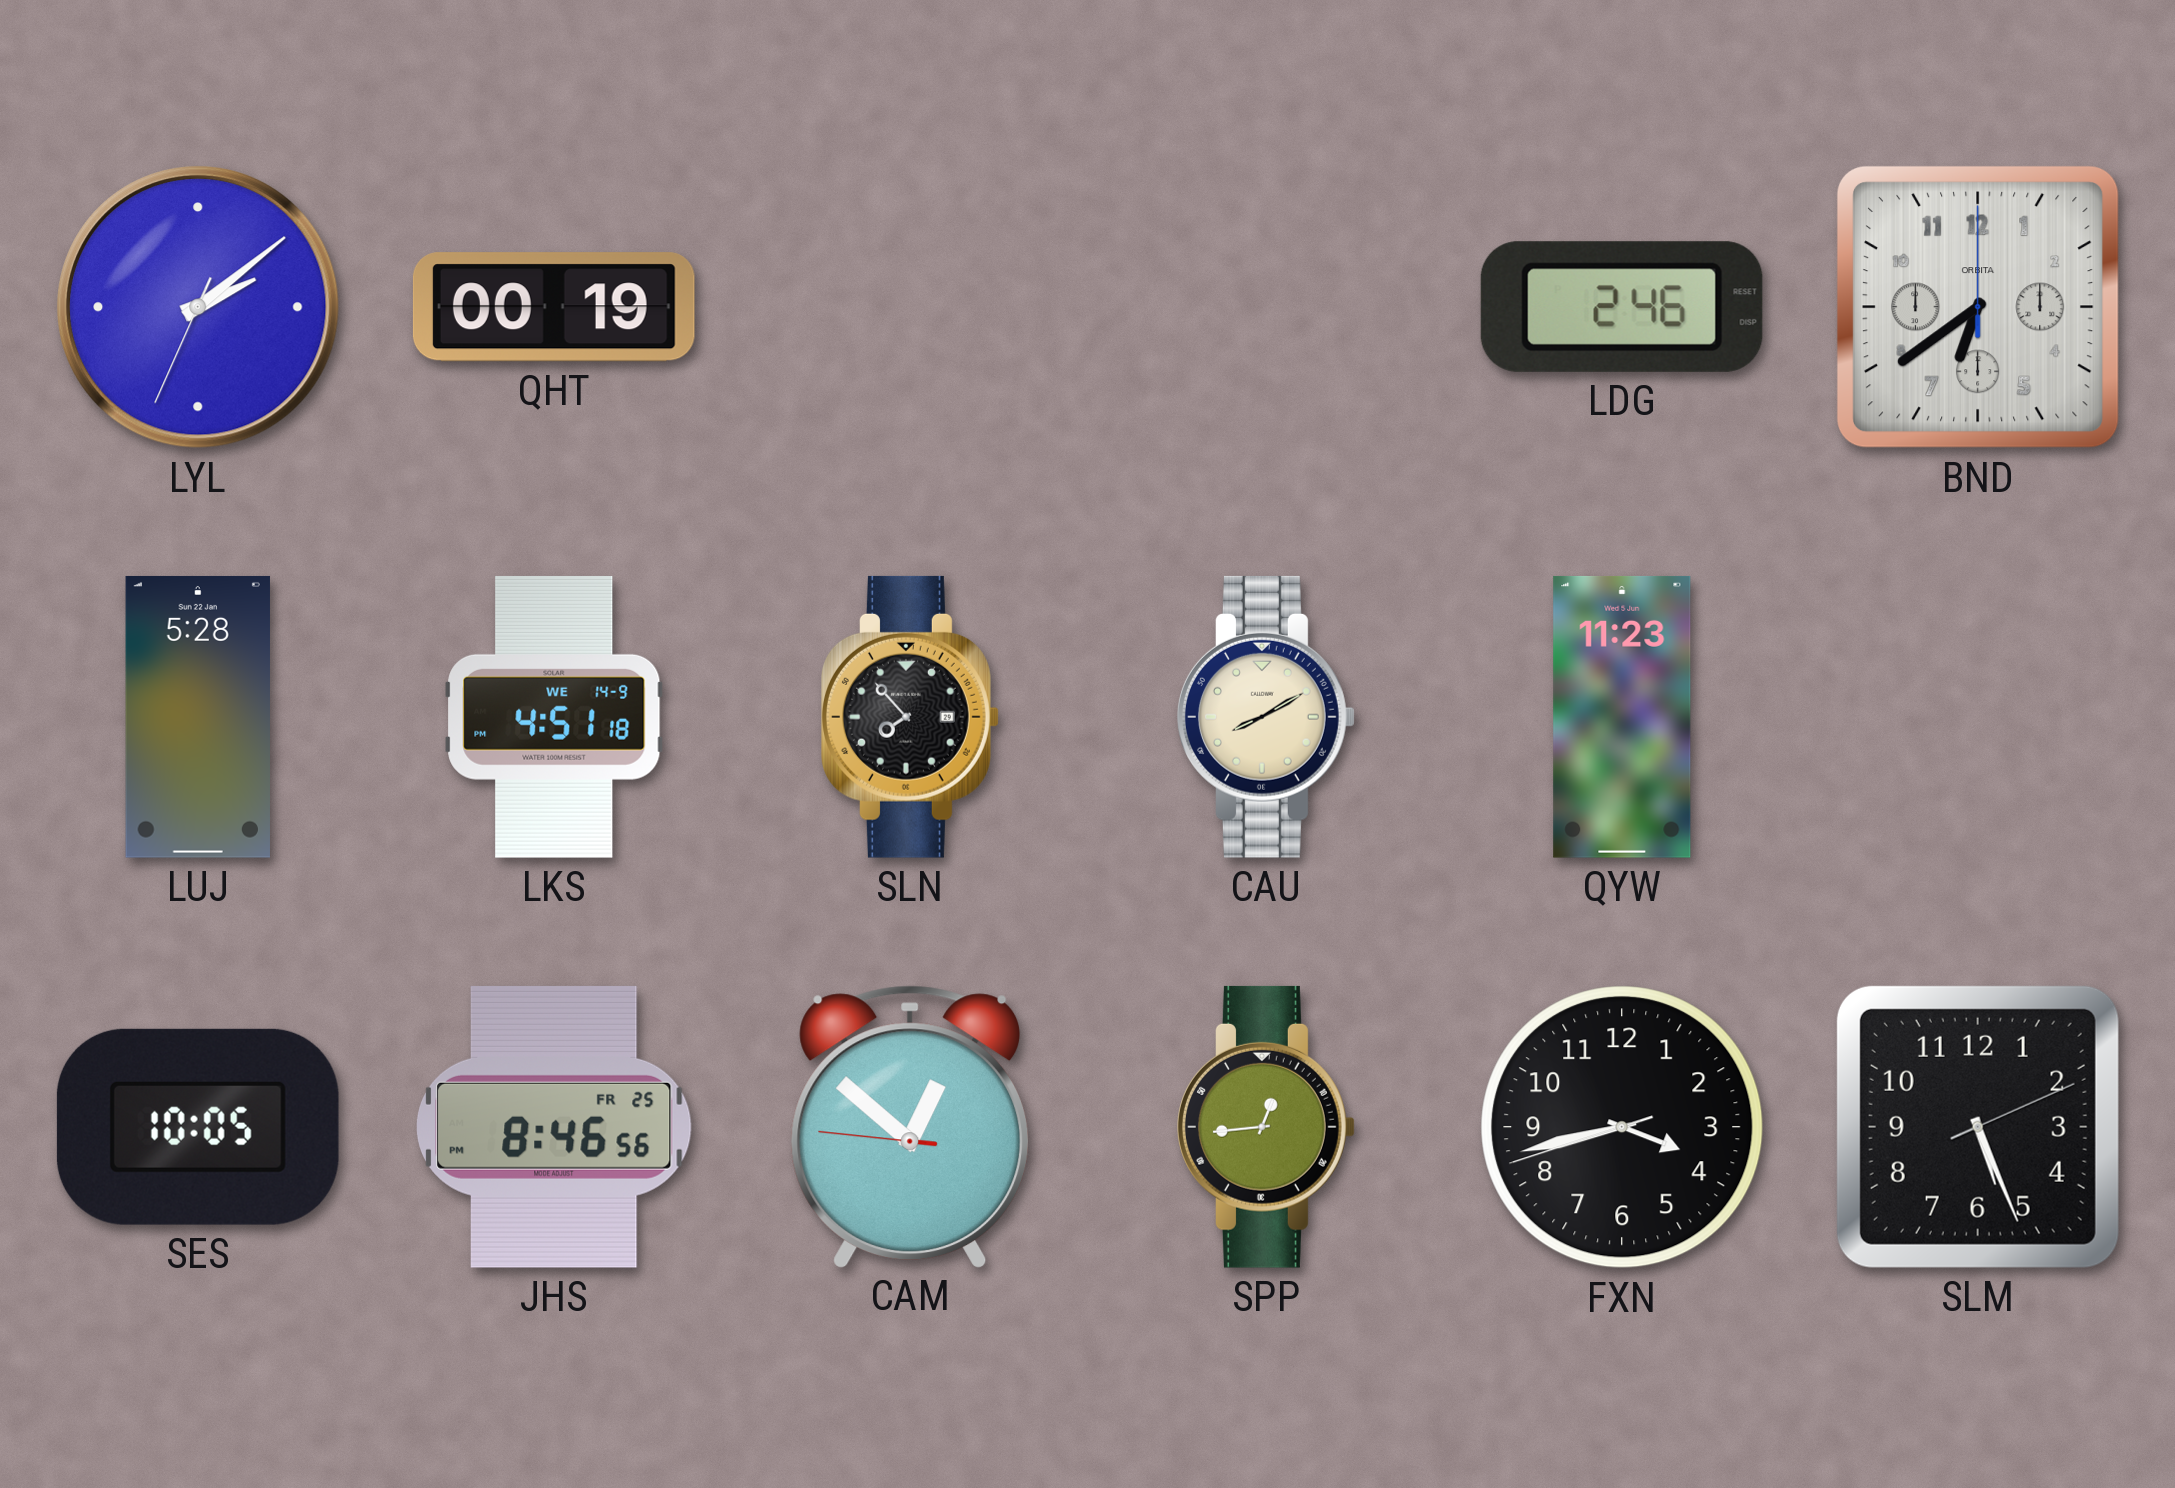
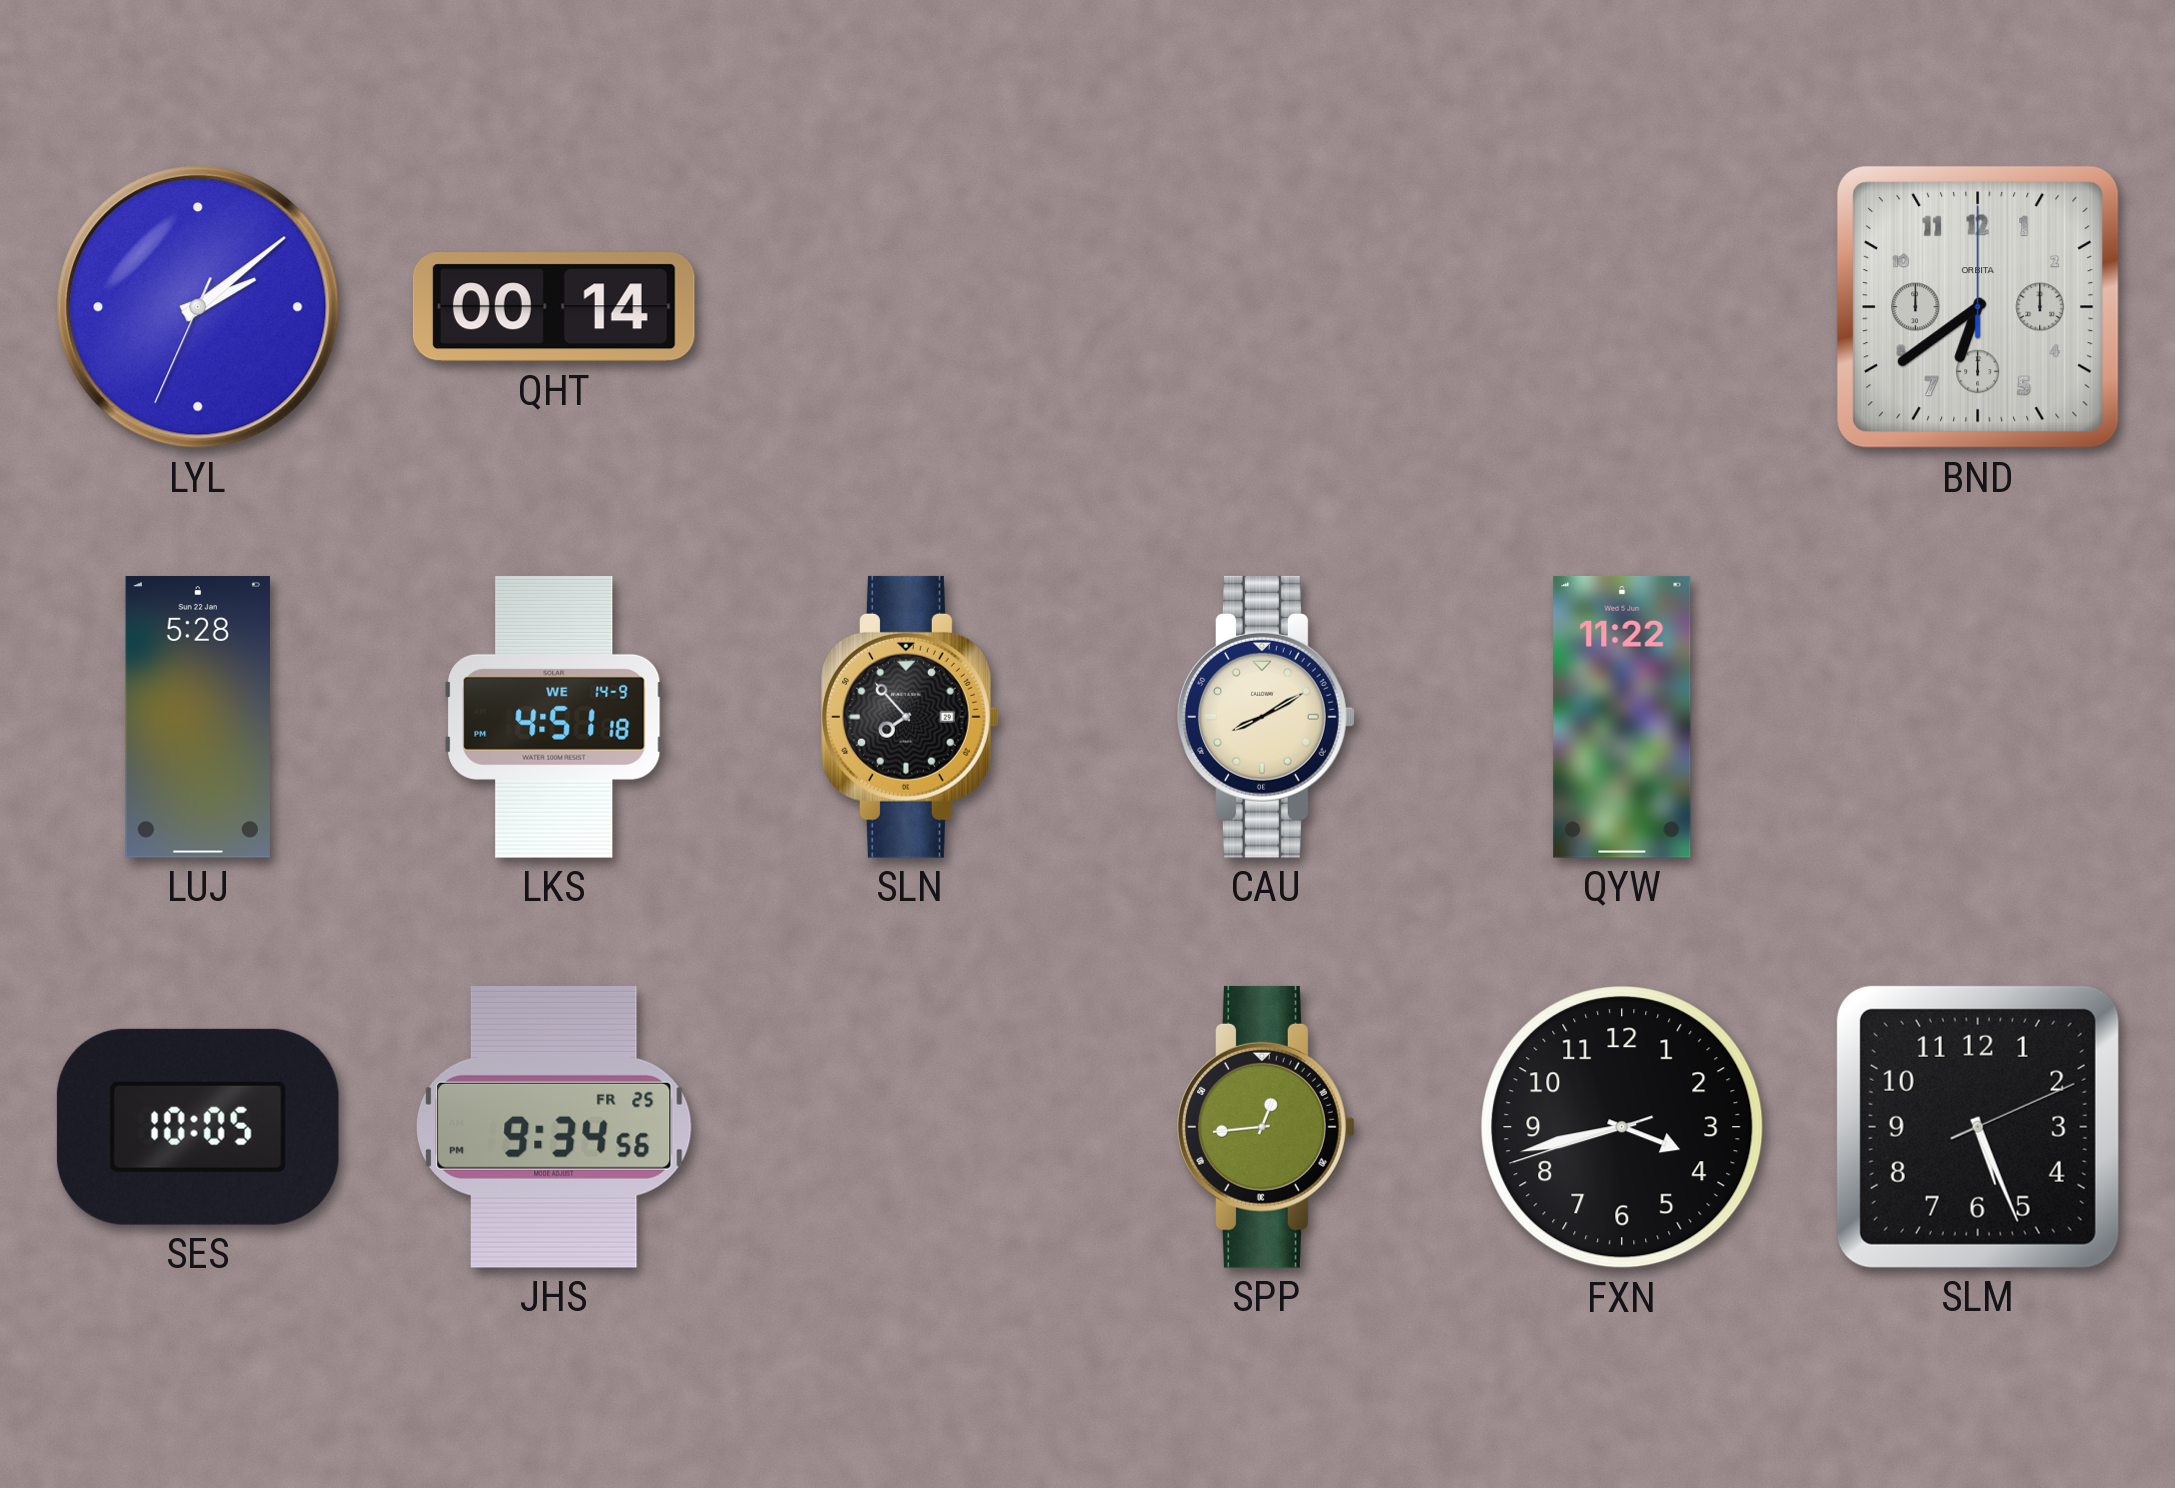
QHT: 00:19 -> 00:14
LDG: 2:46 -> none
QYW: 11:23 -> 11:22
JHS: 8:46 -> 9:34
CAM: 12:51 -> none
